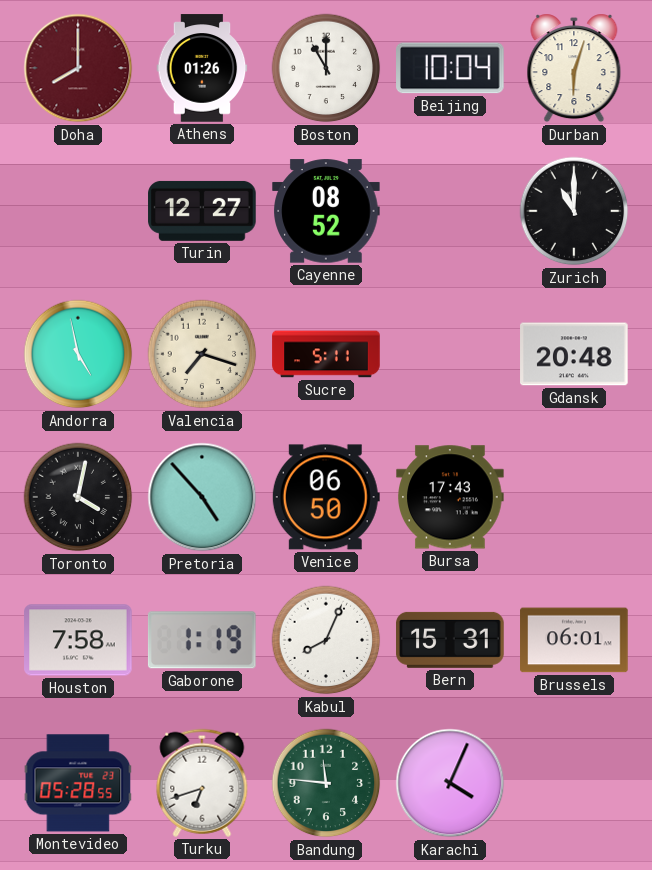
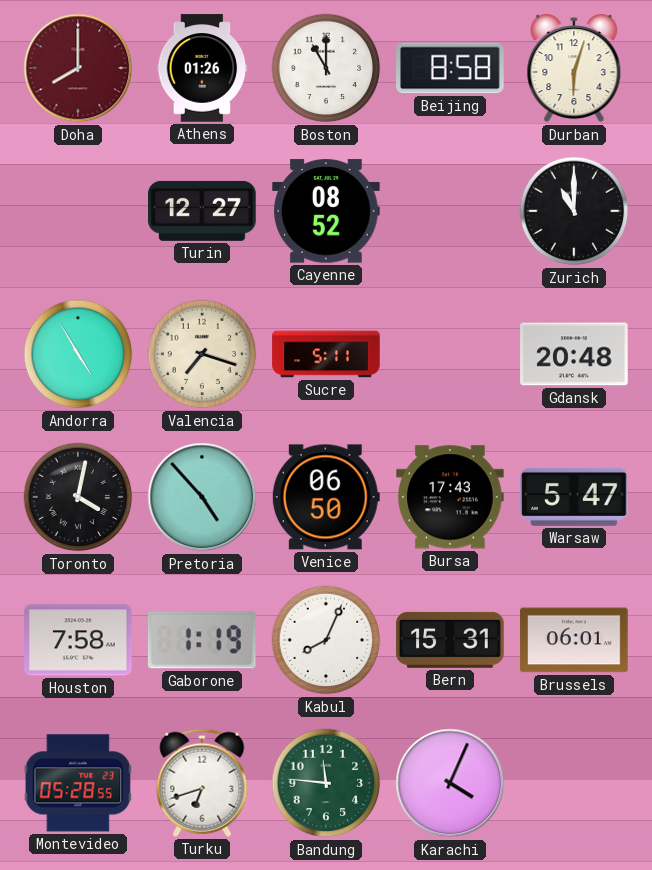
Beijing: 10:04 -> 8:58
Andorra: 4:58 -> 4:55
Warsaw: none -> 5:47
